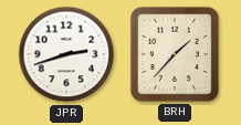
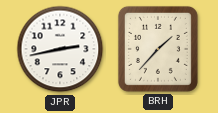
JPR: 2:42 -> 2:43
